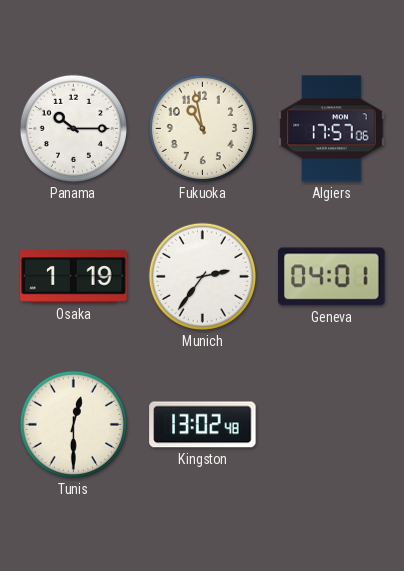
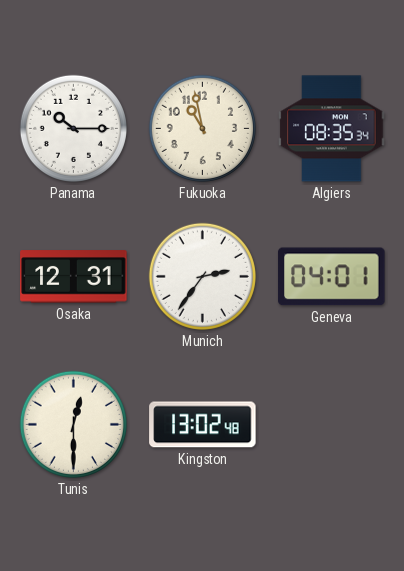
Algiers: 17:57 -> 08:35
Osaka: 1:19 -> 12:31
